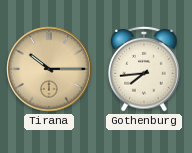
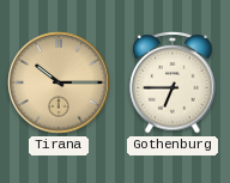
Gothenburg: 7:44 -> 6:45
